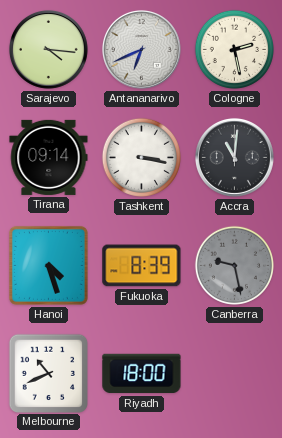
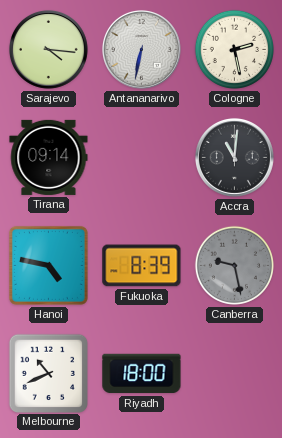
Antananarivo: 6:41 -> 6:32
Tashkent: 3:17 -> none
Hanoi: 4:27 -> 4:47
